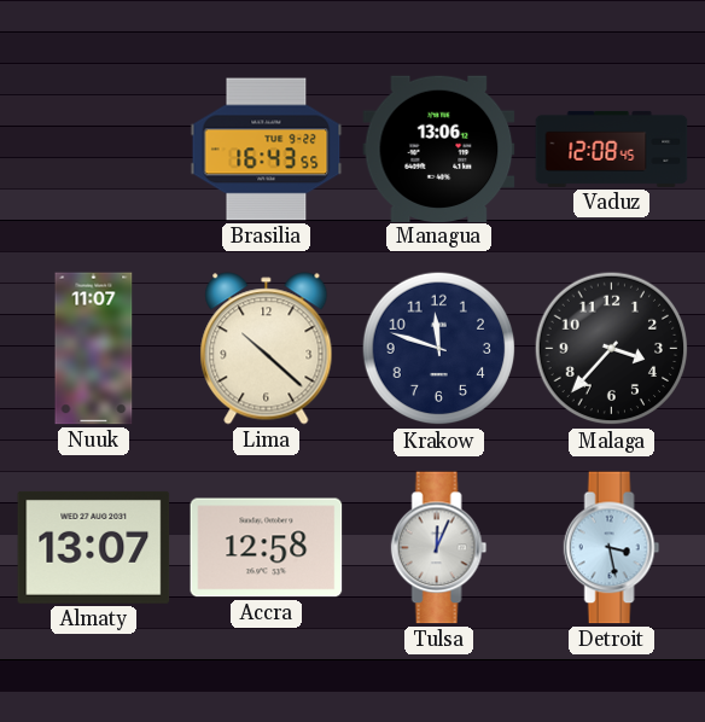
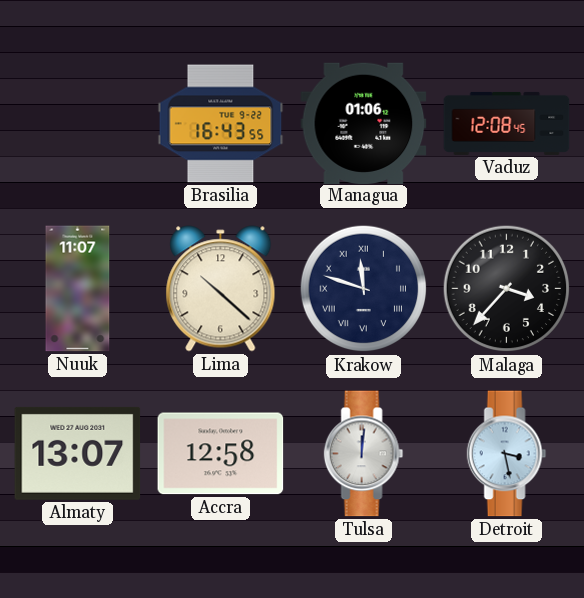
Managua: 13:06 -> 01:06
Krakow numerals: Arabic -> Roman
Tulsa: 12:04 -> 12:01
